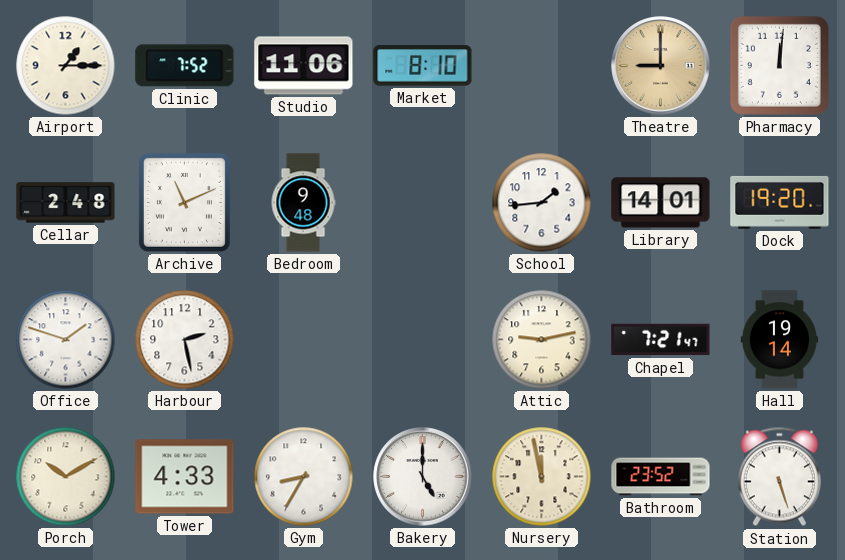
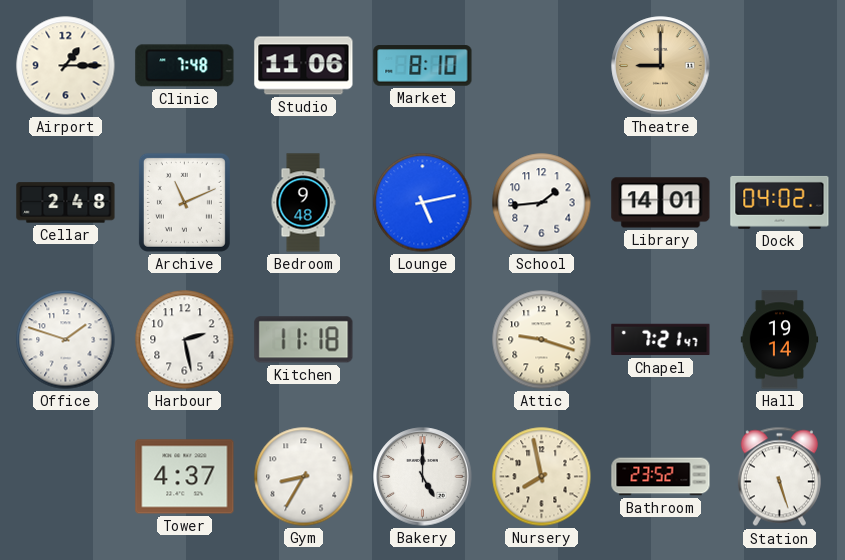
Clinic: 7:52 -> 7:48
Pharmacy: 12:01 -> none
Lounge: none -> 5:13
Dock: 19:20 -> 04:02
Kitchen: none -> 11:18
Attic: 9:13 -> 9:18
Porch: 10:10 -> none
Tower: 4:33 -> 4:37
Nursery: 11:58 -> 7:58
